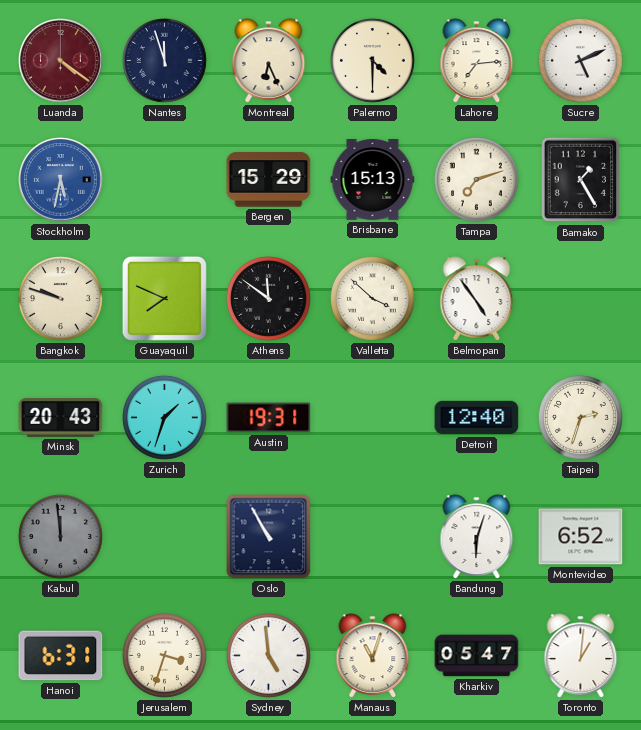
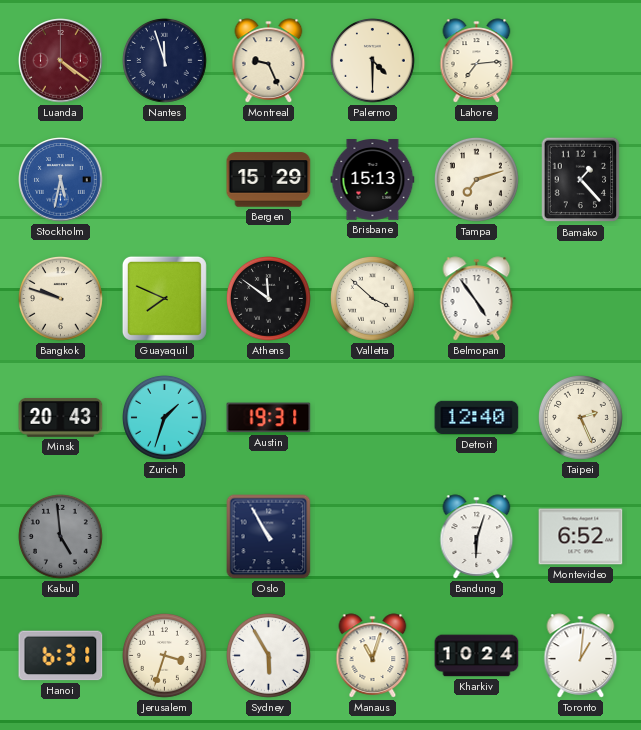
Montreal: 6:26 -> 9:26
Sucre: 5:11 -> none
Bamako: 1:25 -> 1:23
Taipei: 2:33 -> 2:26
Kabul: 11:59 -> 4:59
Sydney: 4:59 -> 5:55
Kharkiv: 05:47 -> 10:24
